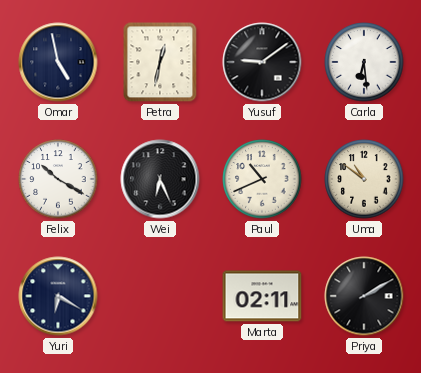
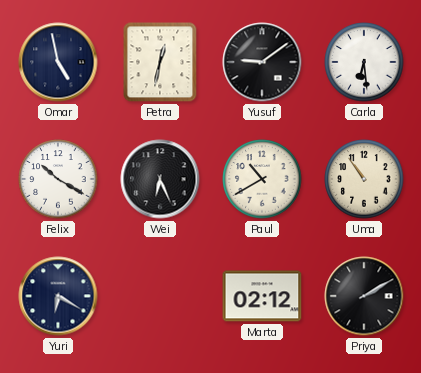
Paul: 10:41 -> 10:40
Uma: 10:51 -> 10:54
Marta: 02:11 -> 02:12
